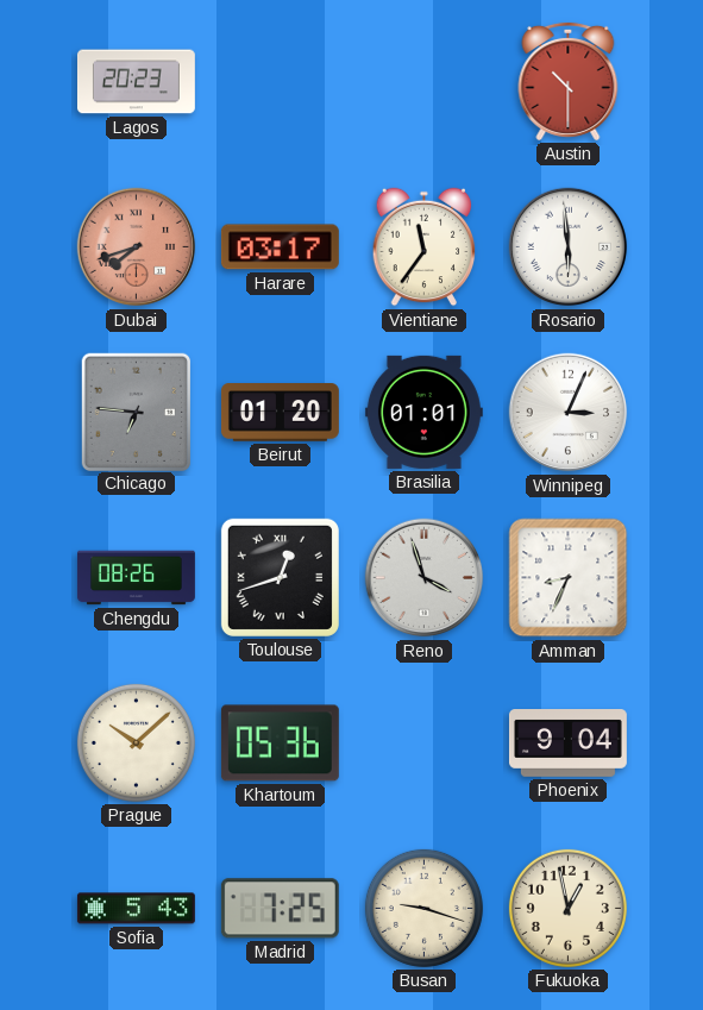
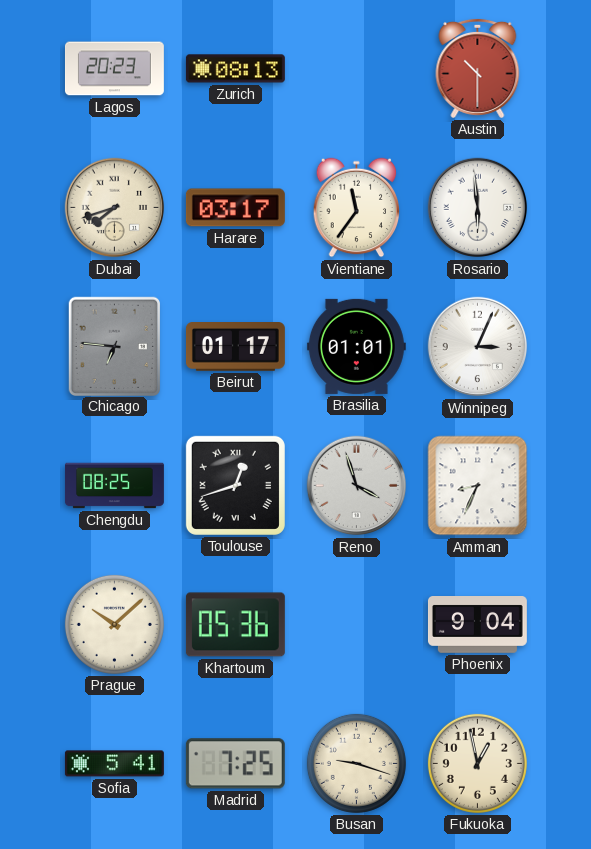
Zurich: none -> 08:13
Dubai dial: salmon -> cream
Beirut: 01:20 -> 01:17
Chengdu: 08:26 -> 08:25
Sofia: 5:43 -> 5:41
